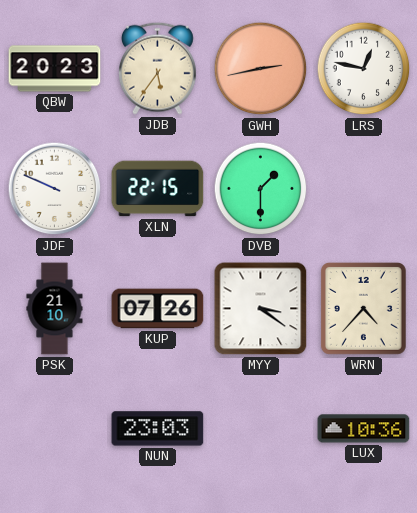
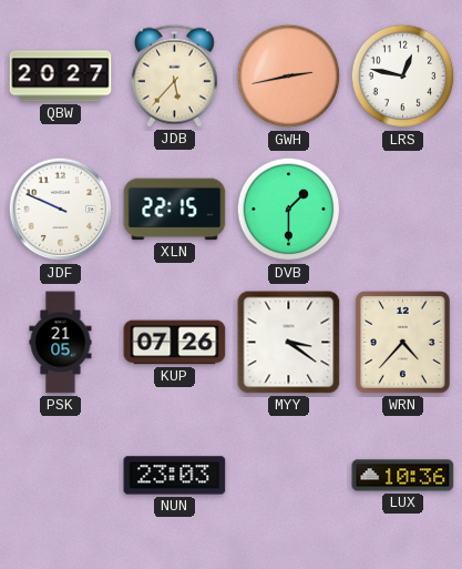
QBW: 20:23 -> 20:27
JDB: 5:36 -> 5:37
PSK: 21:10 -> 21:05
